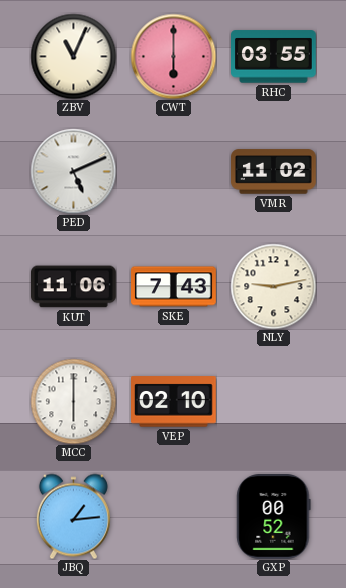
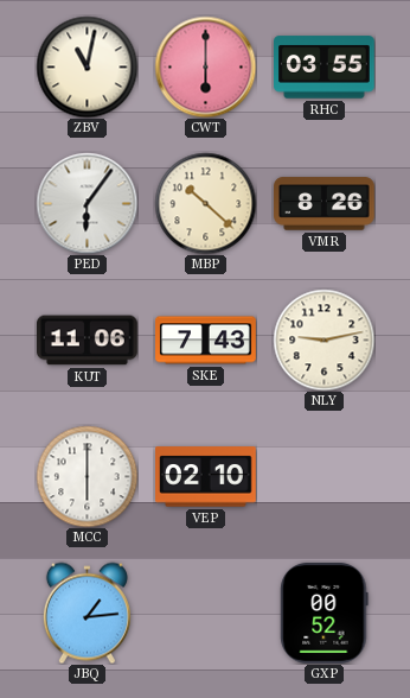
ZBV: 11:04 -> 11:02
PED: 5:11 -> 6:06
MBP: none -> 10:22
VMR: 11:02 -> 8:26
